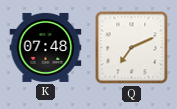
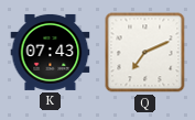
K: 07:48 -> 07:43
